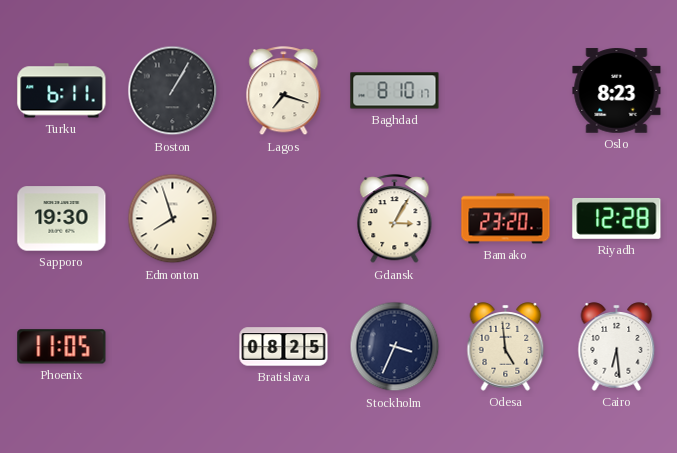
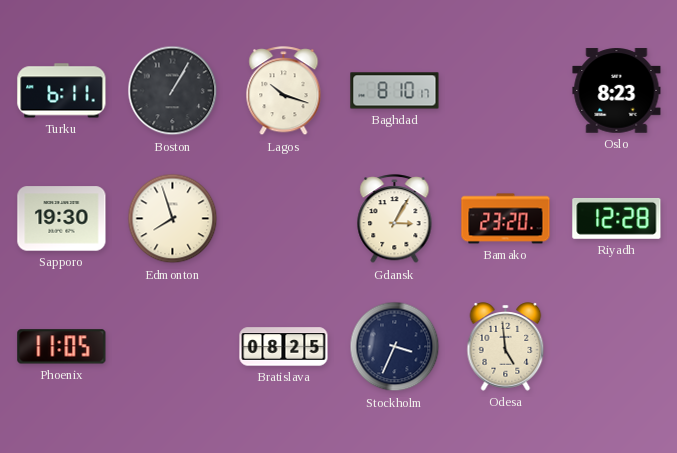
Lagos: 7:18 -> 10:18
Cairo: 6:29 -> none
